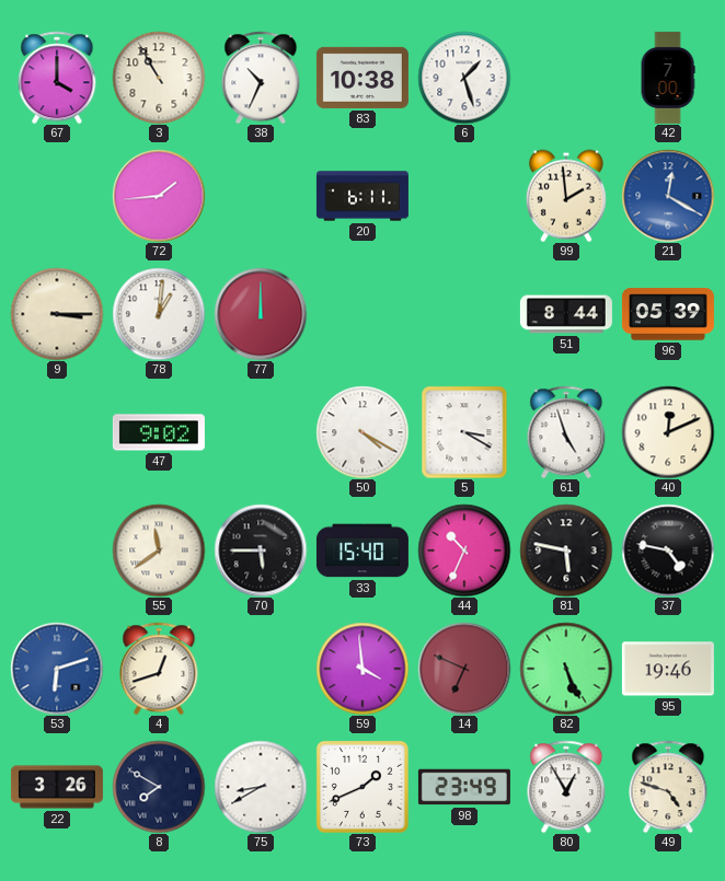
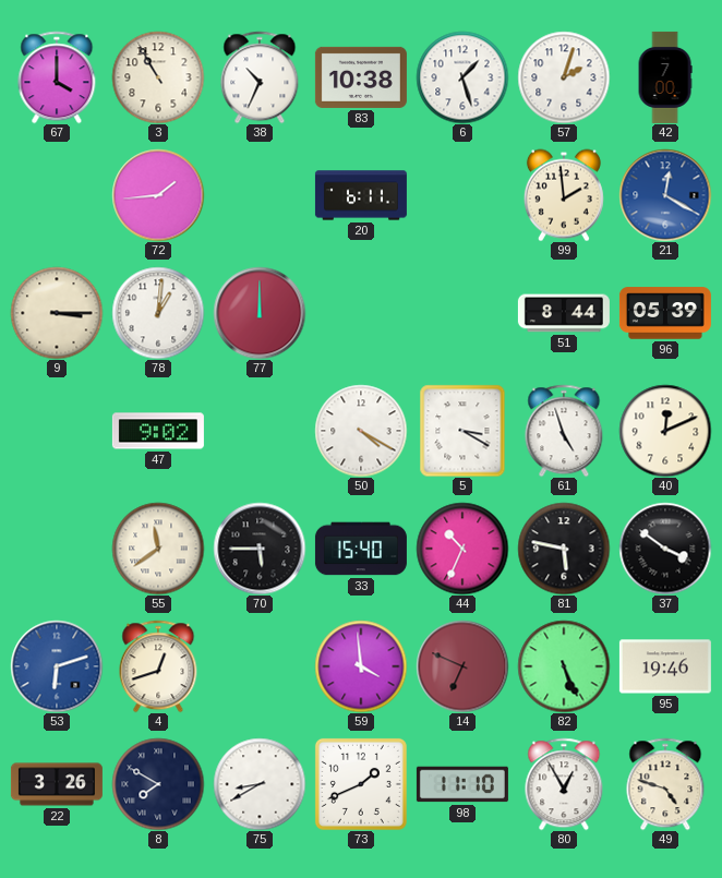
57: none -> 2:03
37: 4:47 -> 3:51
98: 23:49 -> 11:10
